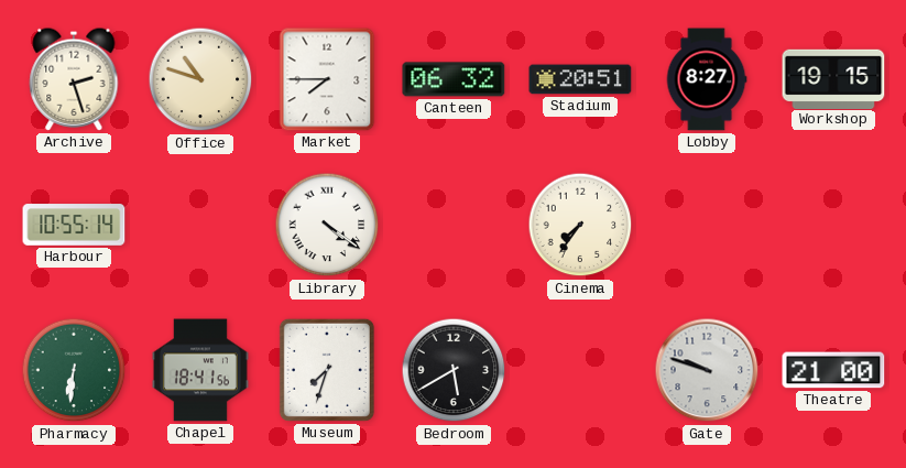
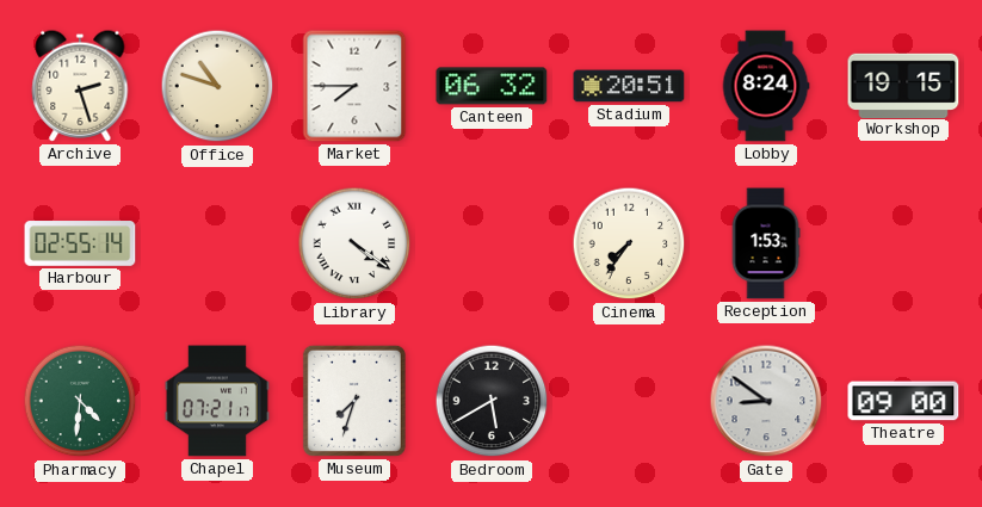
Lobby: 8:27 -> 8:24
Harbour: 10:55 -> 02:55
Reception: none -> 1:53
Pharmacy: 6:31 -> 4:31
Chapel: 18:41 -> 07:21
Gate: 9:48 -> 8:51
Theatre: 21:00 -> 09:00
